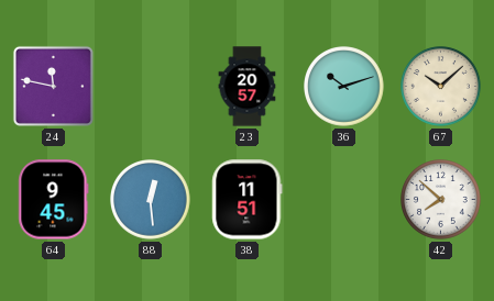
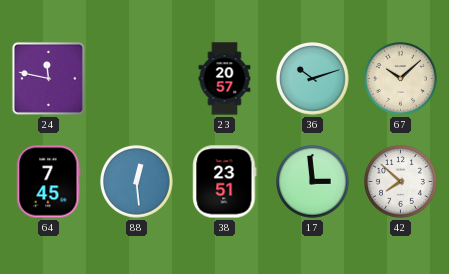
64: 9:45 -> 7:45
38: 11:51 -> 23:51
17: none -> 2:59
